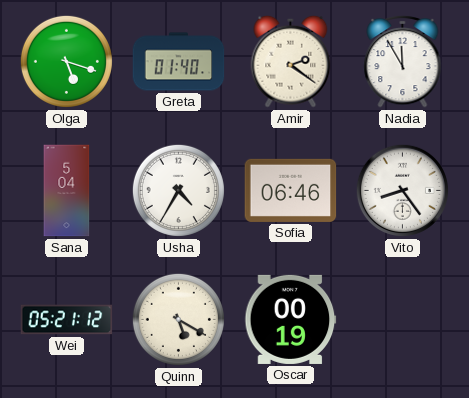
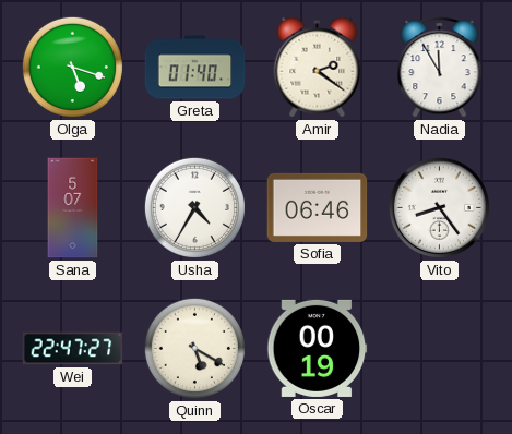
Sana: 5:04 -> 5:07
Wei: 05:21 -> 22:47
